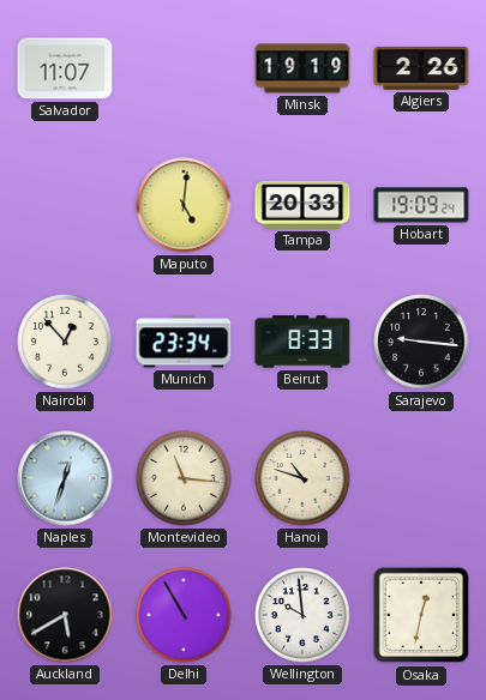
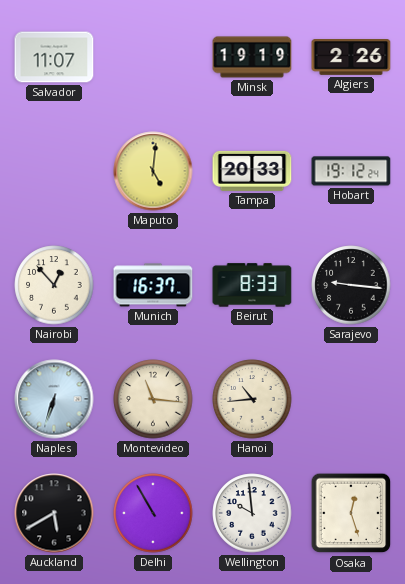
Hobart: 19:09 -> 19:12
Munich: 23:34 -> 16:37
Naples: 12:33 -> 6:33
Hanoi: 10:48 -> 10:44
Osaka: 12:32 -> 12:27
